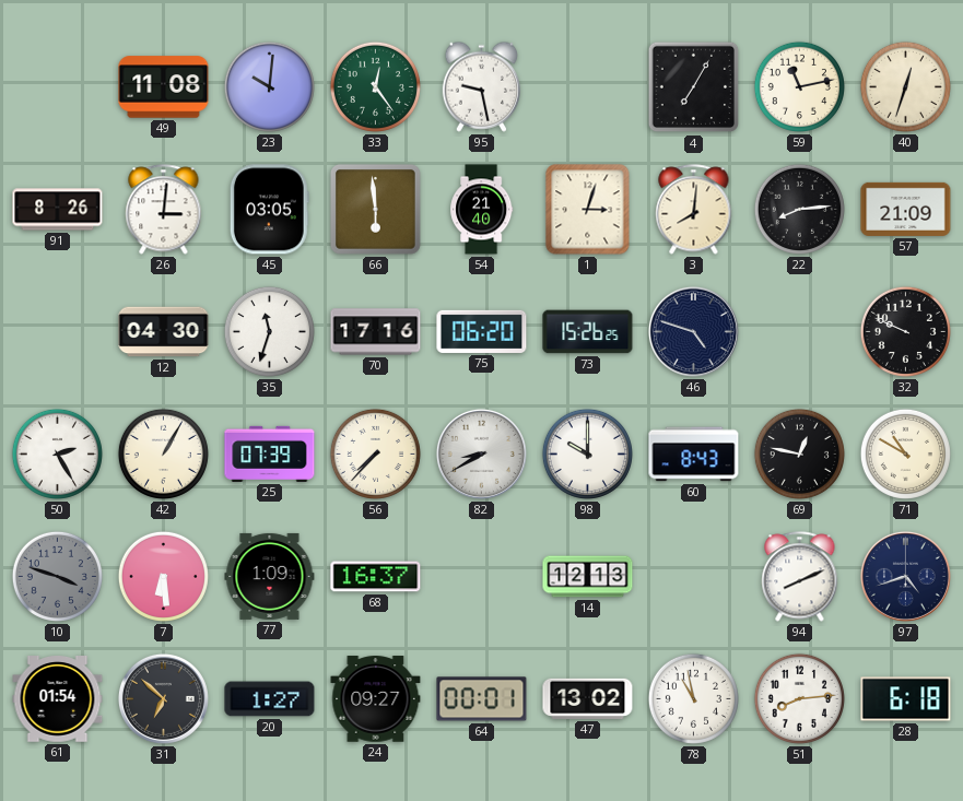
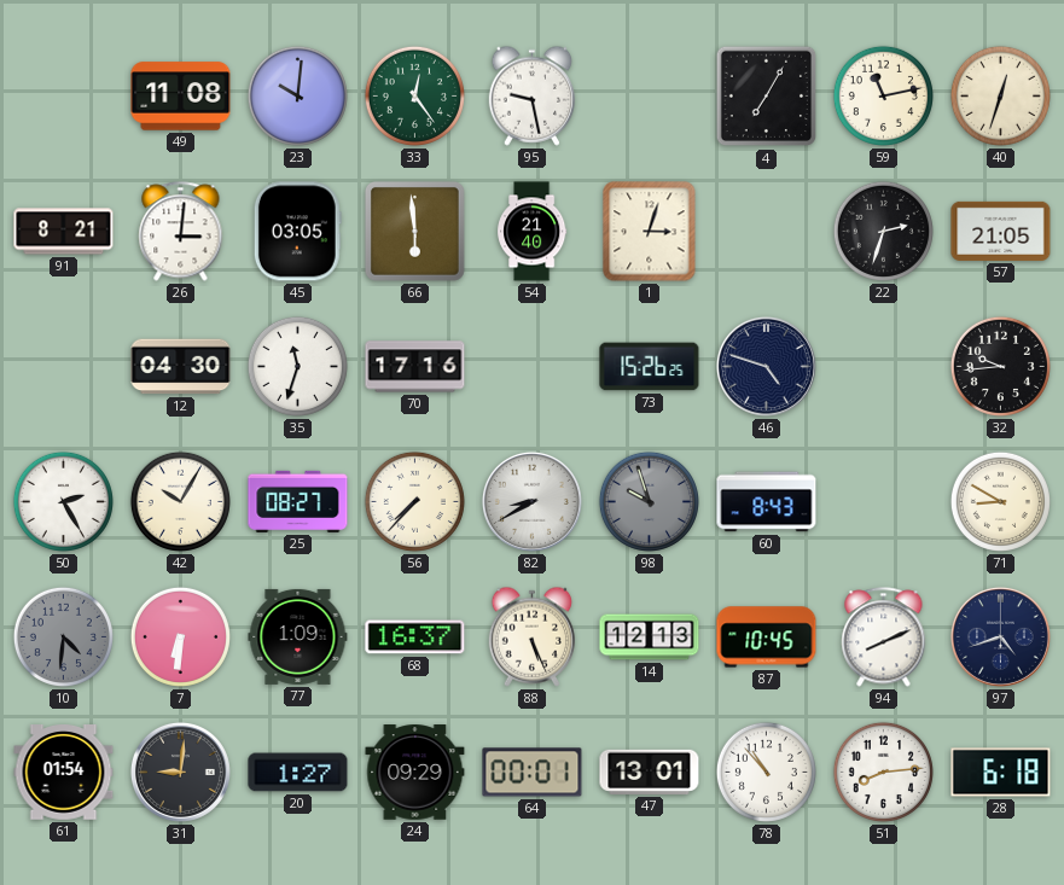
91: 8:26 -> 8:21
3: 8:01 -> none
22: 8:14 -> 2:33
57: 21:09 -> 21:05
75: 06:20 -> none
32: 9:49 -> 9:44
42: 1:05 -> 10:05
25: 07:39 -> 08:27
98: 10:00 -> 9:57
98 dial: white -> grey
69: 12:47 -> none
71: 10:50 -> 8:50
10: 3:48 -> 4:31
7: 6:29 -> 6:31
88: none -> 5:26
87: none -> 10:45
31: 6:52 -> 9:01
24: 09:27 -> 09:29
47: 13:02 -> 13:01
78: 10:58 -> 10:53
